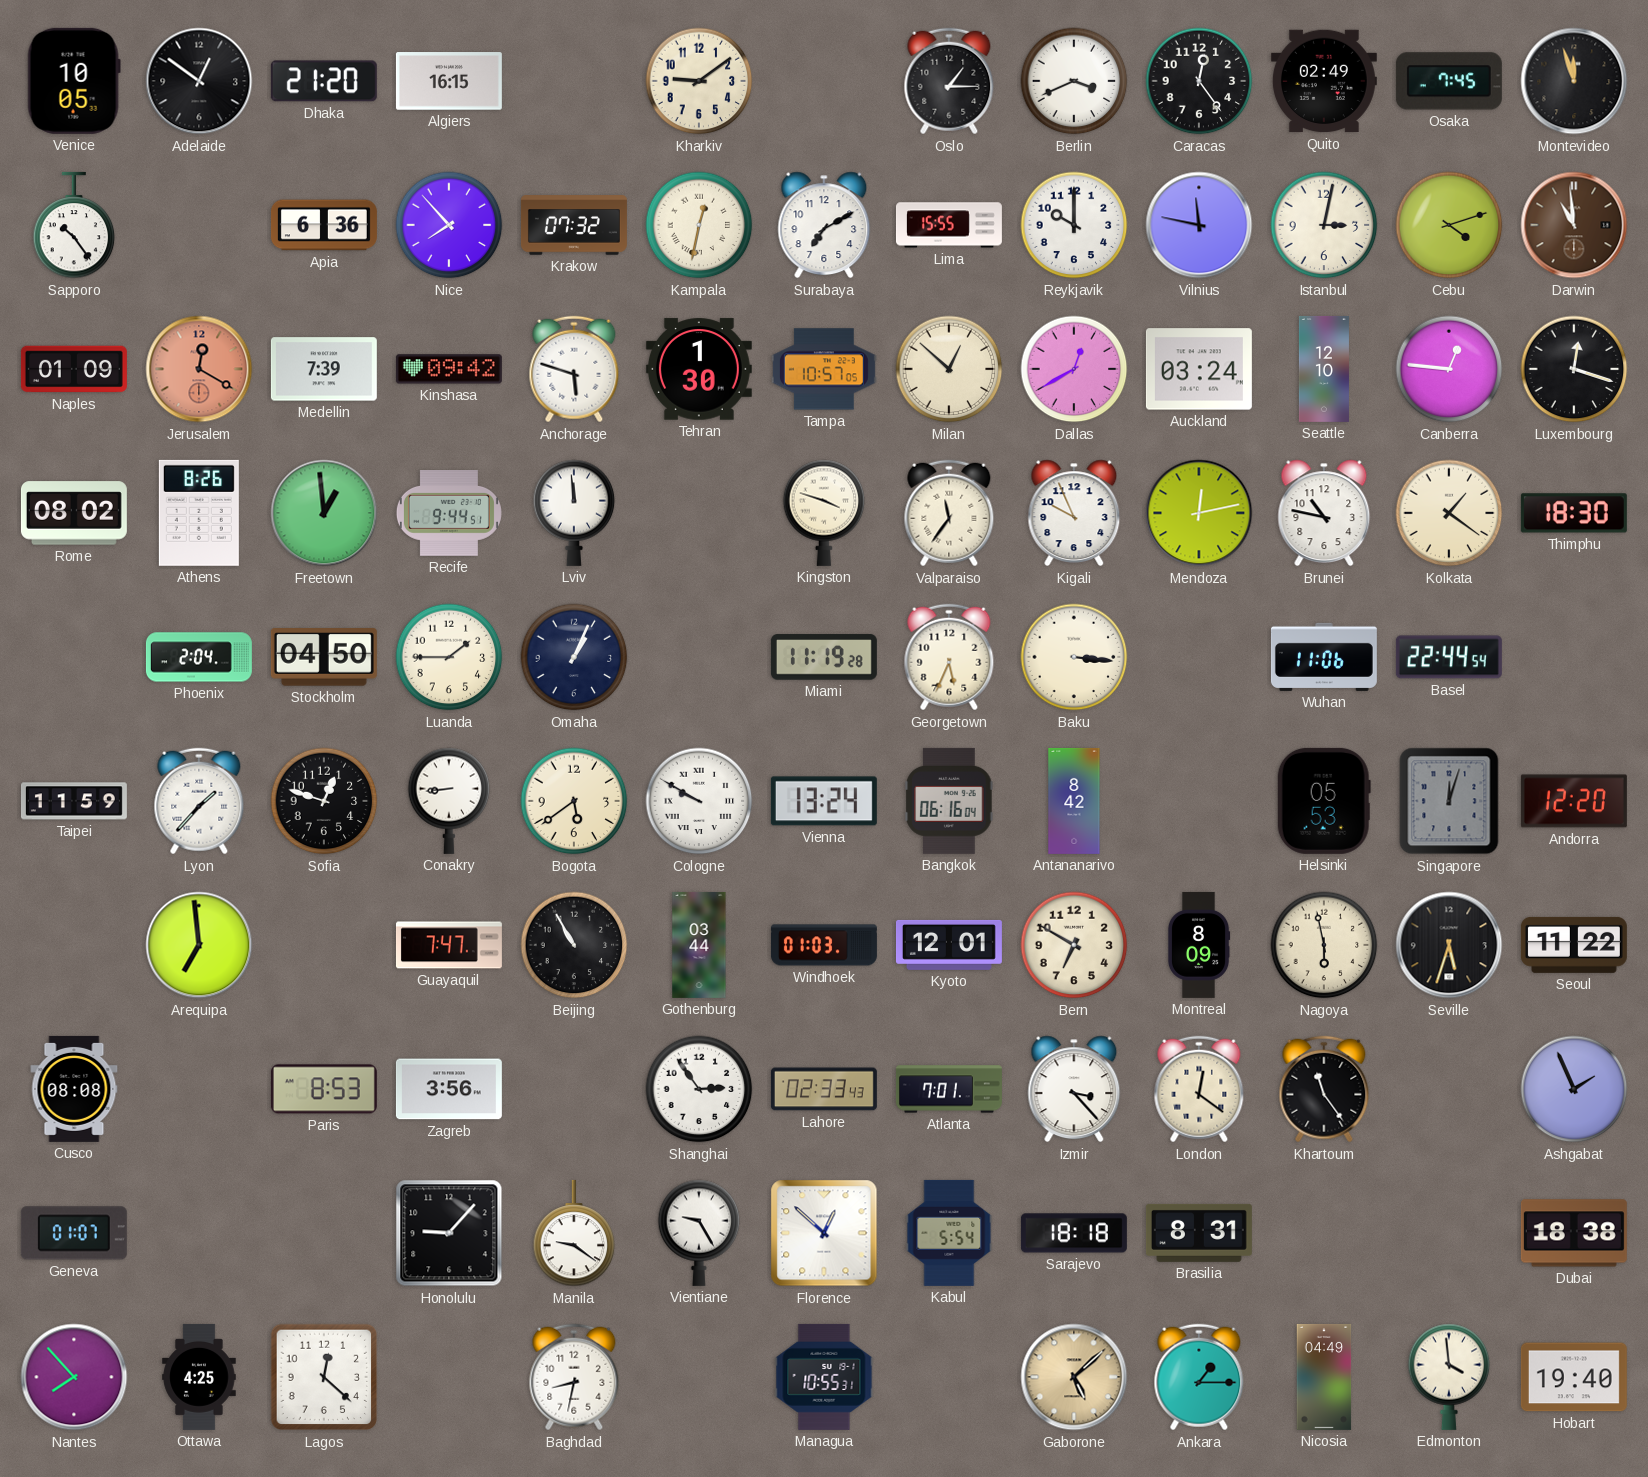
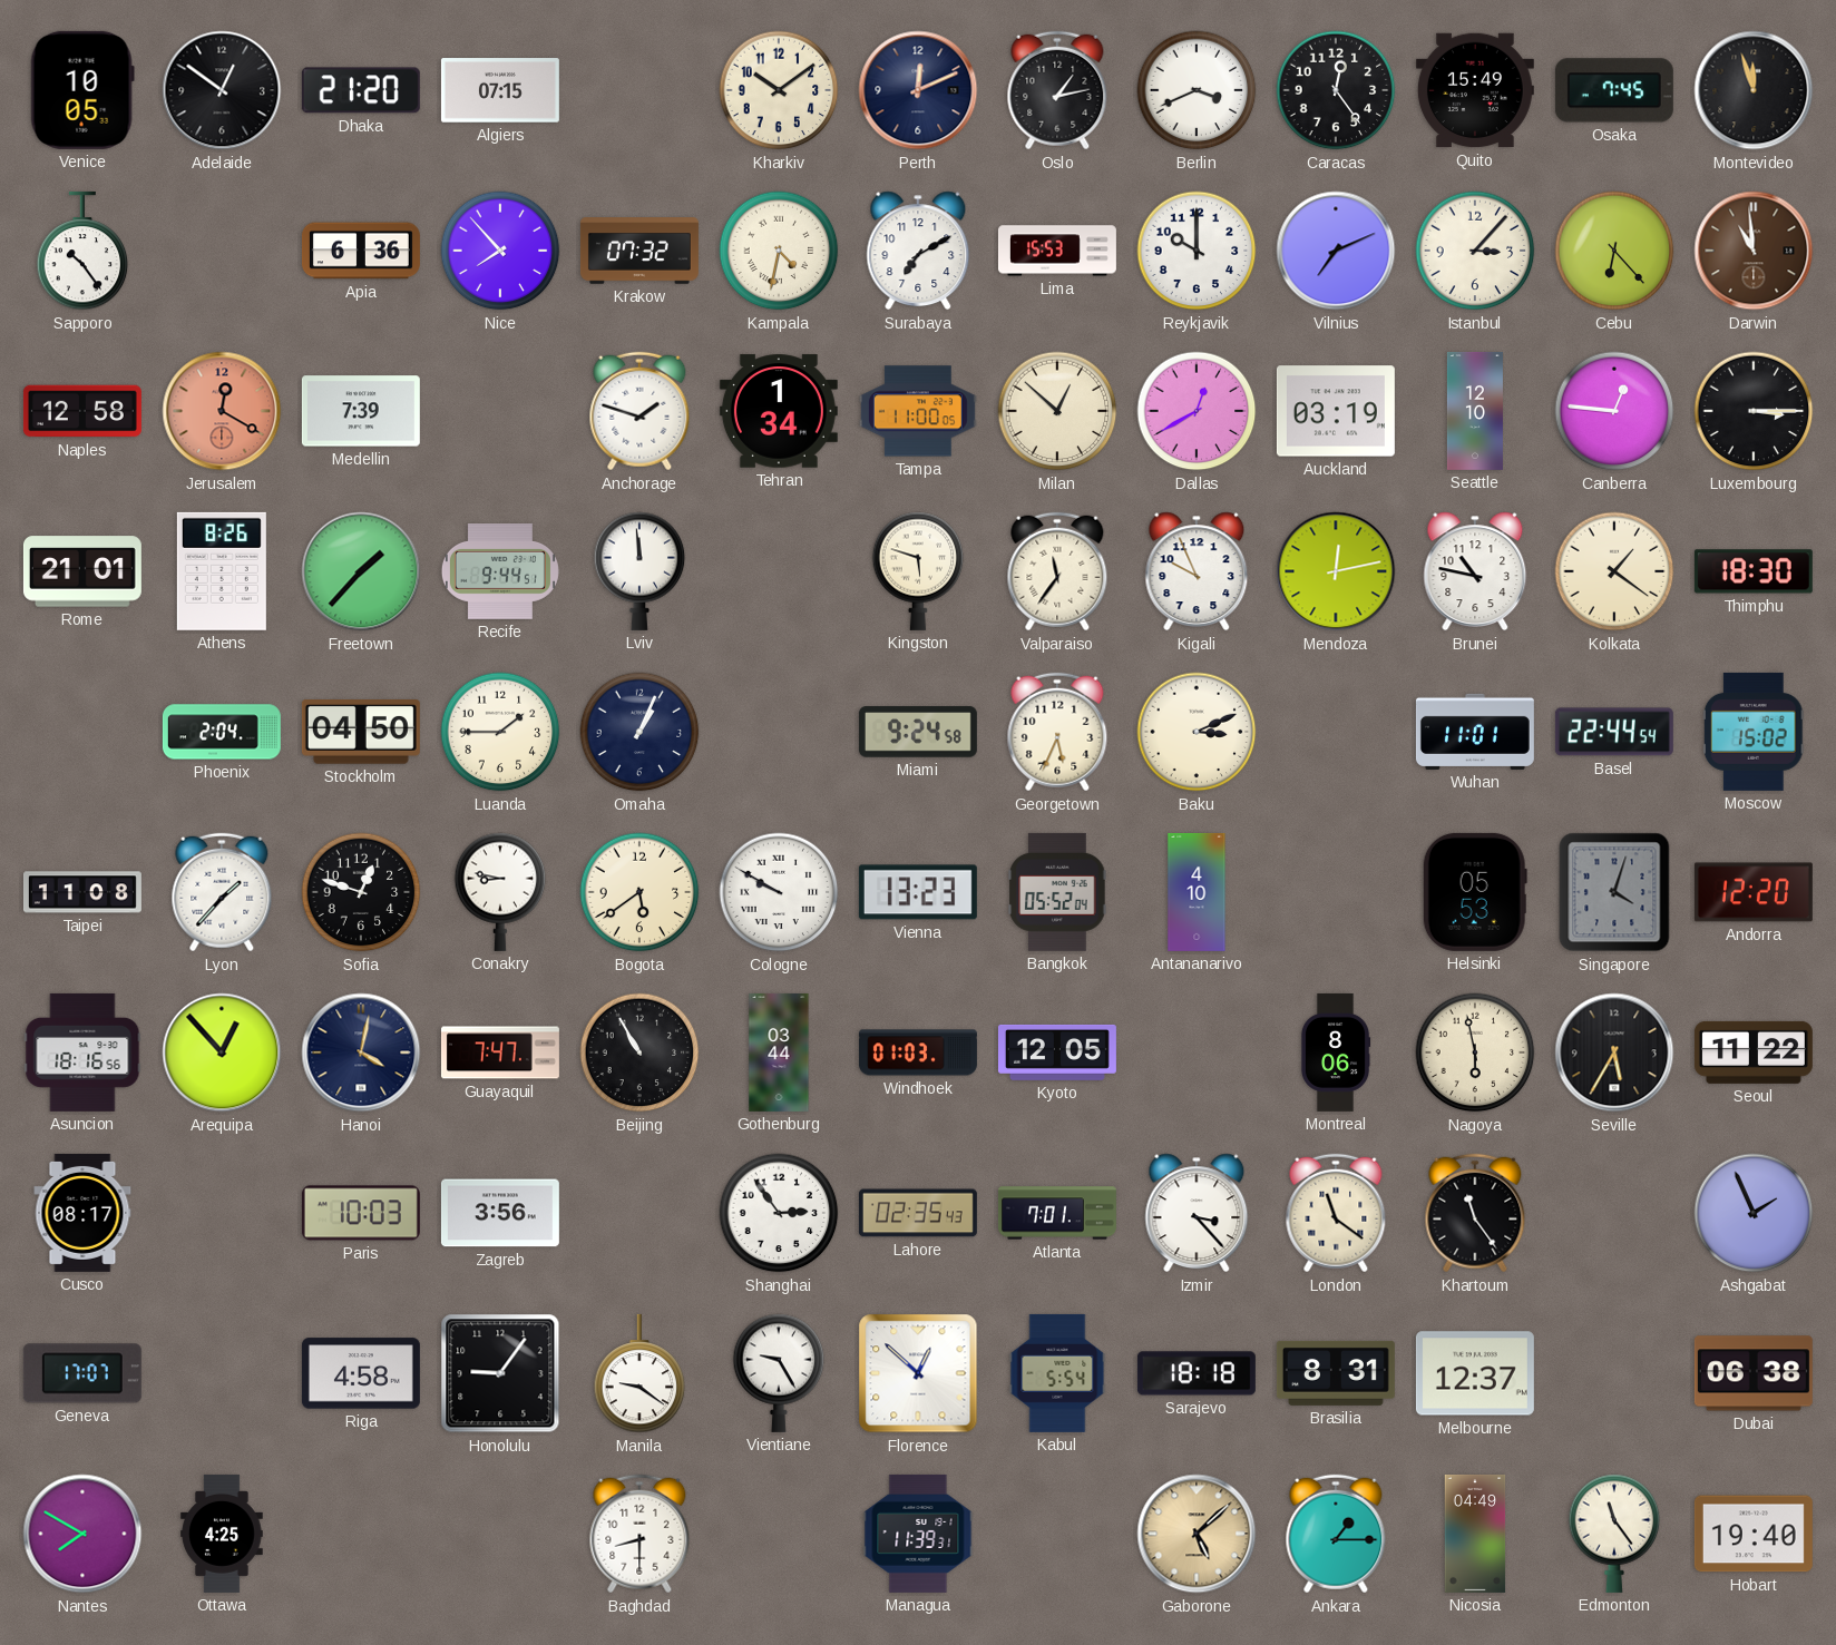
Algiers: 16:15 -> 07:15
Kharkiv: 9:09 -> 10:09
Perth: none -> 12:11
Oslo: 1:15 -> 1:13
Quito: 02:49 -> 15:49
Kampala: 12:32 -> 4:32
Lima: 15:55 -> 15:53
Vilnius: 11:47 -> 7:11
Istanbul: 3:02 -> 3:07
Cebu: 4:12 -> 6:23
Naples: 01:09 -> 12:58
Kinshasa: 09:42 -> none
Anchorage: 5:48 -> 1:48
Tehran: 1:30 -> 1:34
Tampa: 10:57 -> 11:00
Auckland: 03:24 -> 03:19
Luxembourg: 12:18 -> 3:15
Rome: 08:02 -> 21:01
Freetown: 12:59 -> 1:37
Kingston: 3:48 -> 5:48
Miami: 11:19 -> 9:24
Baku: 3:16 -> 3:11
Wuhan: 11:06 -> 11:01
Moscow: none -> 15:02
Taipei: 11:59 -> 11:08
Conakry: 8:44 -> 8:47
Vienna: 13:24 -> 13:23
Bangkok: 06:16 -> 05:52
Antananarivo: 8:42 -> 4:10
Singapore: 12:03 -> 4:03
Asuncion: none -> 18:16
Arequipa: 6:59 -> 12:53
Hanoi: none -> 4:02
Kyoto: 12:01 -> 12:05
Bern: 6:50 -> none
Montreal: 8:09 -> 8:06
Seville: 5:33 -> 5:35
Cusco: 08:08 -> 08:17
Paris: 8:53 -> 10:03
Lahore: 02:33 -> 02:35
London: 12:21 -> 11:21
Geneva: 01:07 -> 17:07
Riga: none -> 4:58
Honolulu: 9:07 -> 9:06
Melbourne: none -> 12:37
Dubai: 18:38 -> 06:38
Nantes: 7:53 -> 7:50
Lagos: 12:22 -> none
Baghdad: 8:32 -> 8:30
Managua: 10:55 -> 11:39
Edmonton: 3:59 -> 11:24
